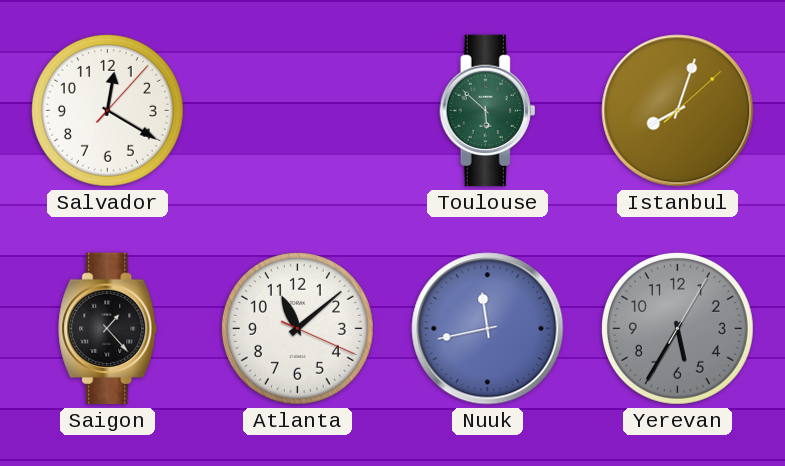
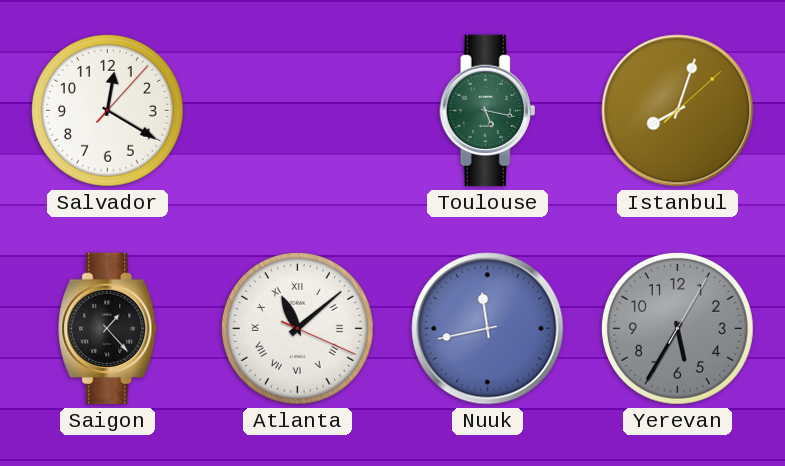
Toulouse: 5:52 -> 5:17
Atlanta numerals: Arabic -> Roman
